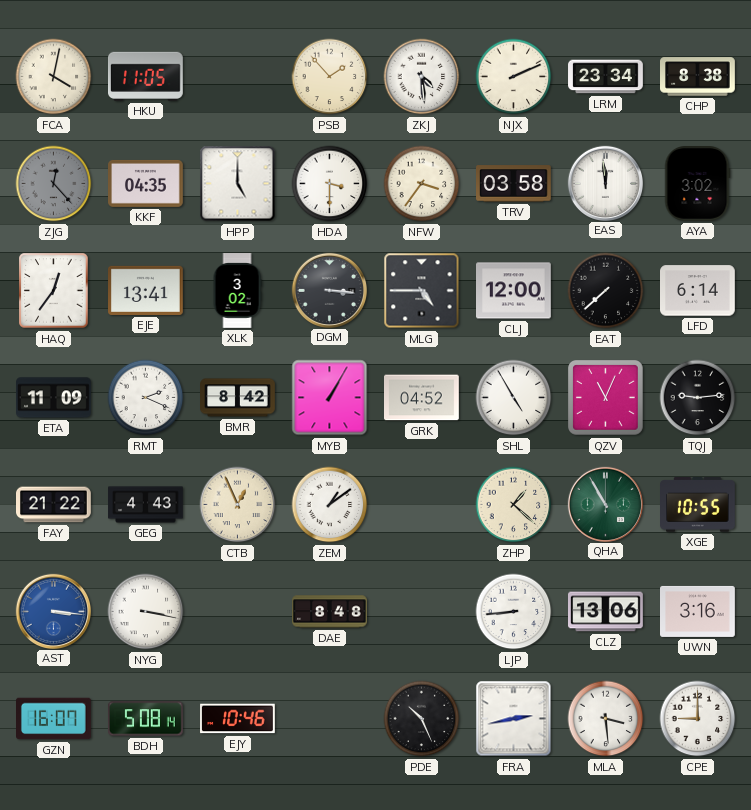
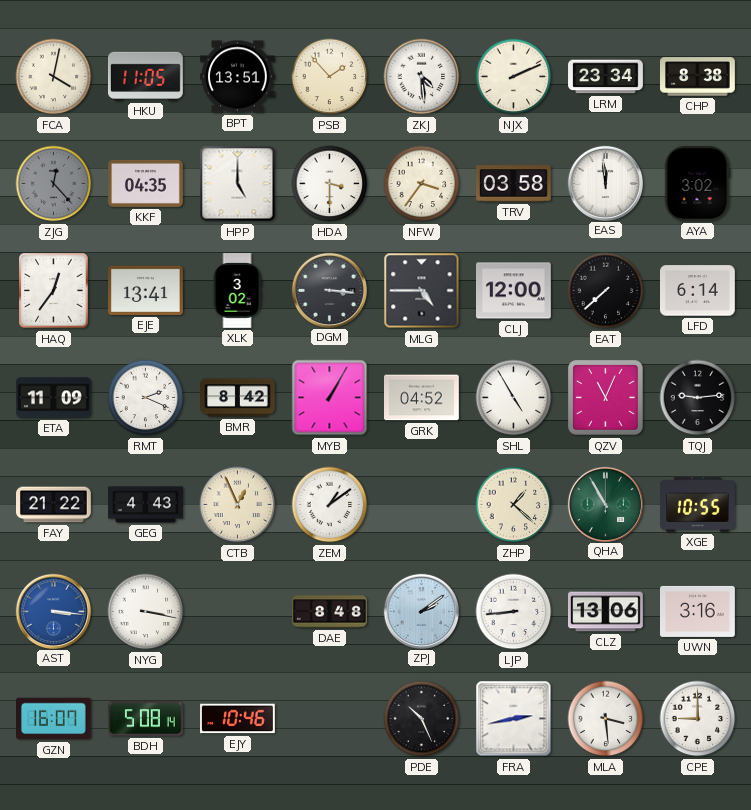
BPT: none -> 13:51
ZPJ: none -> 2:09
